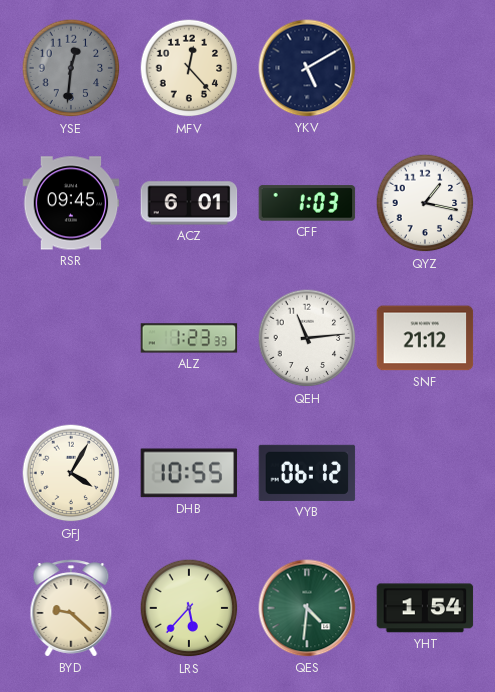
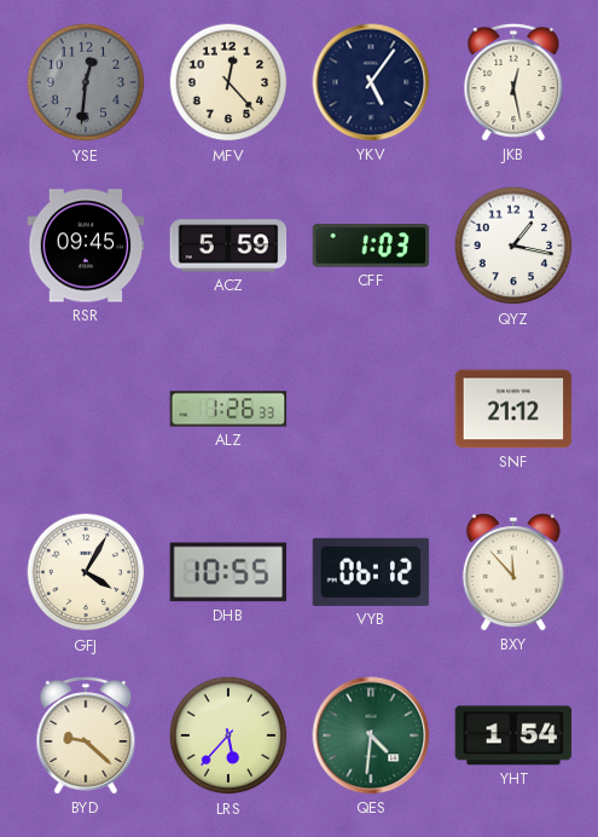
YKV: 5:10 -> 5:06
JKB: none -> 12:28
ACZ: 6:01 -> 5:59
ALZ: 1:23 -> 1:26
QEH: 11:14 -> none
BXY: none -> 11:53
